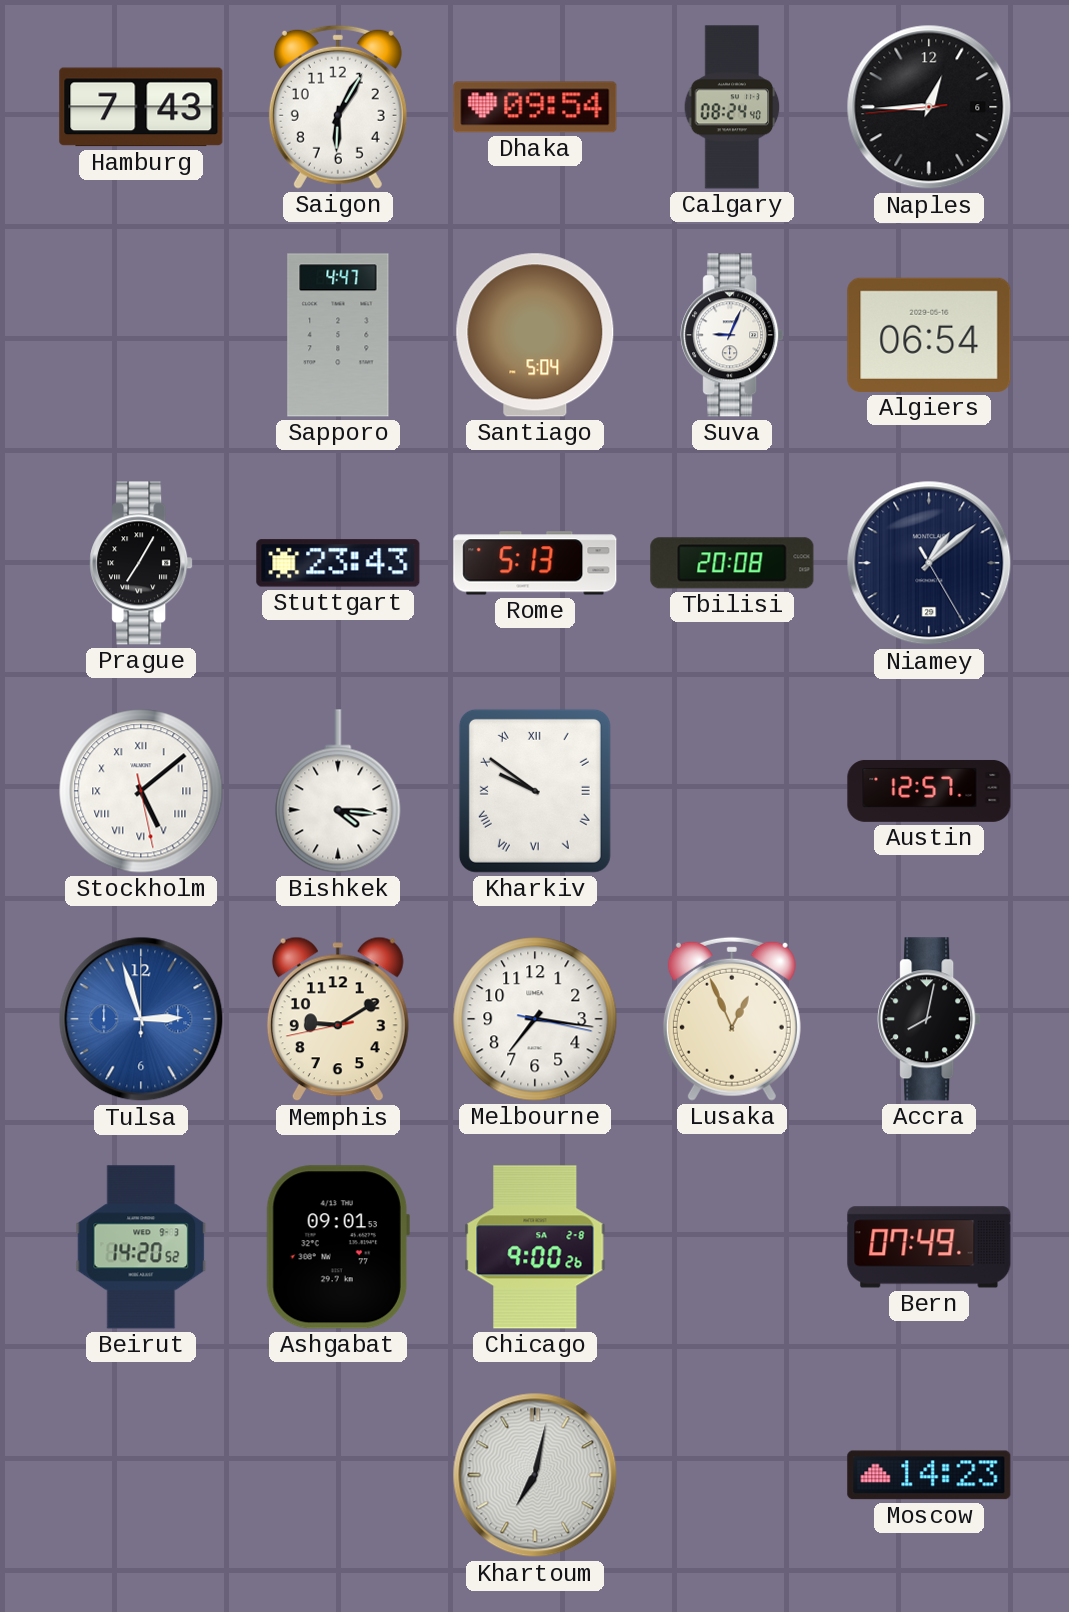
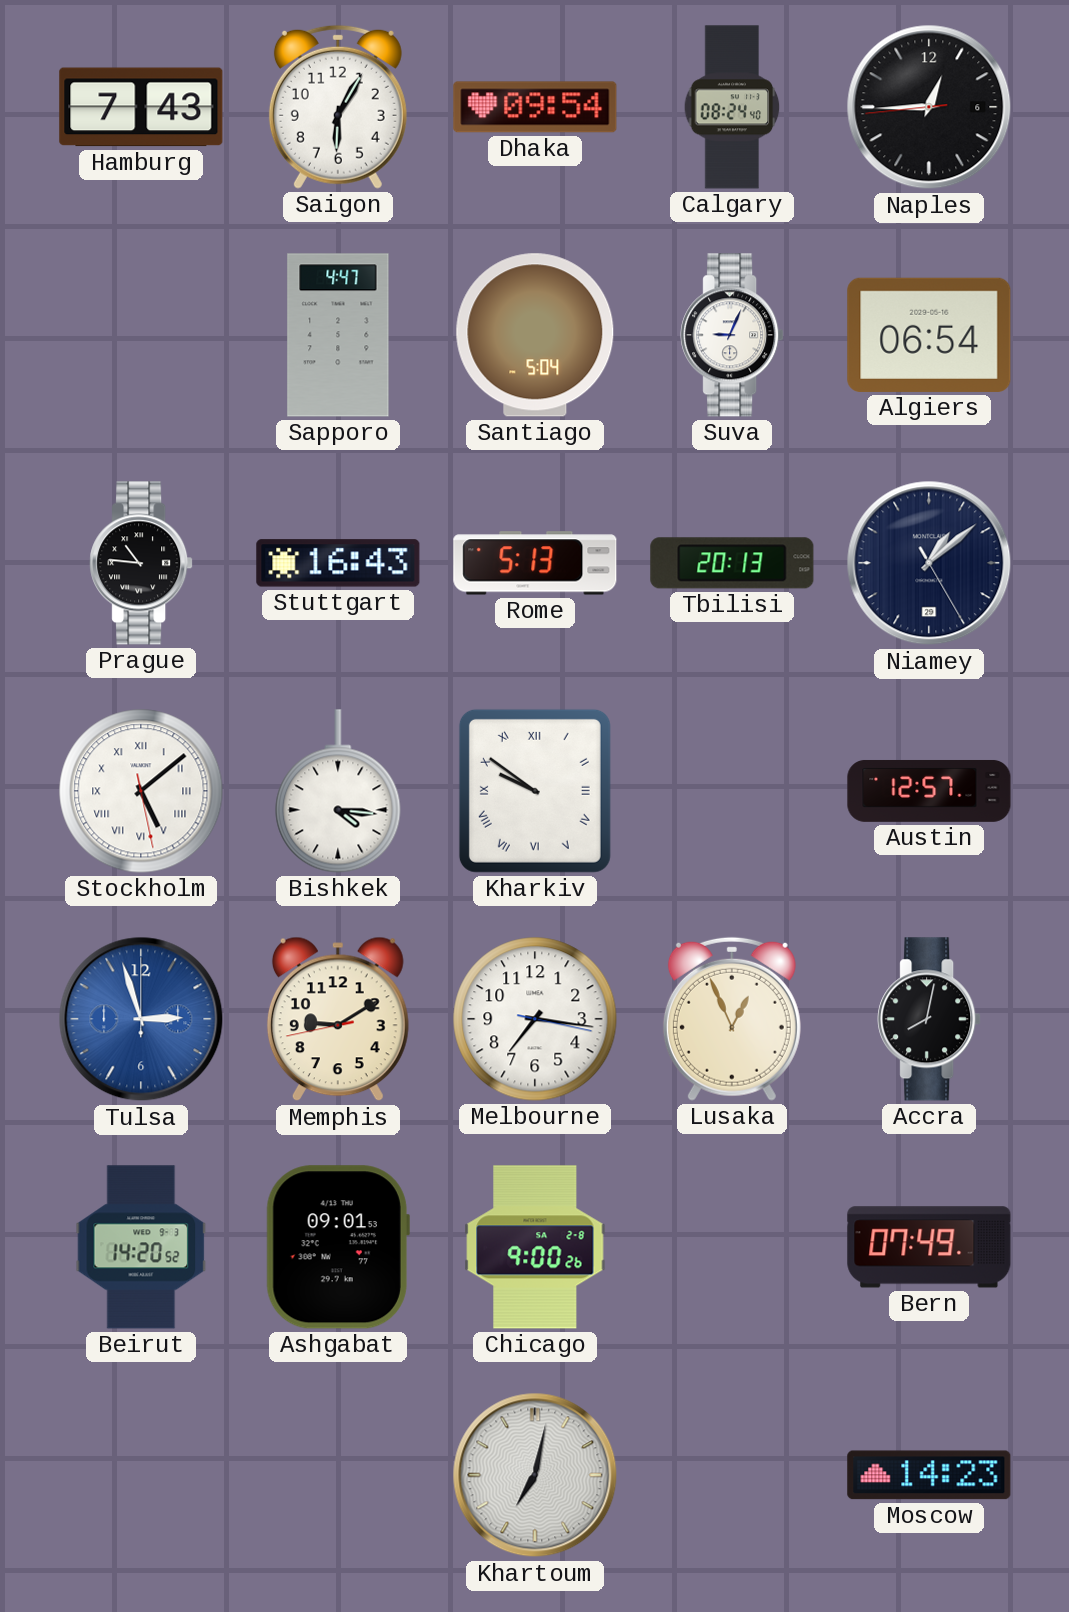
Prague: 7:05 -> 10:46
Stuttgart: 23:43 -> 16:43
Tbilisi: 20:08 -> 20:13
